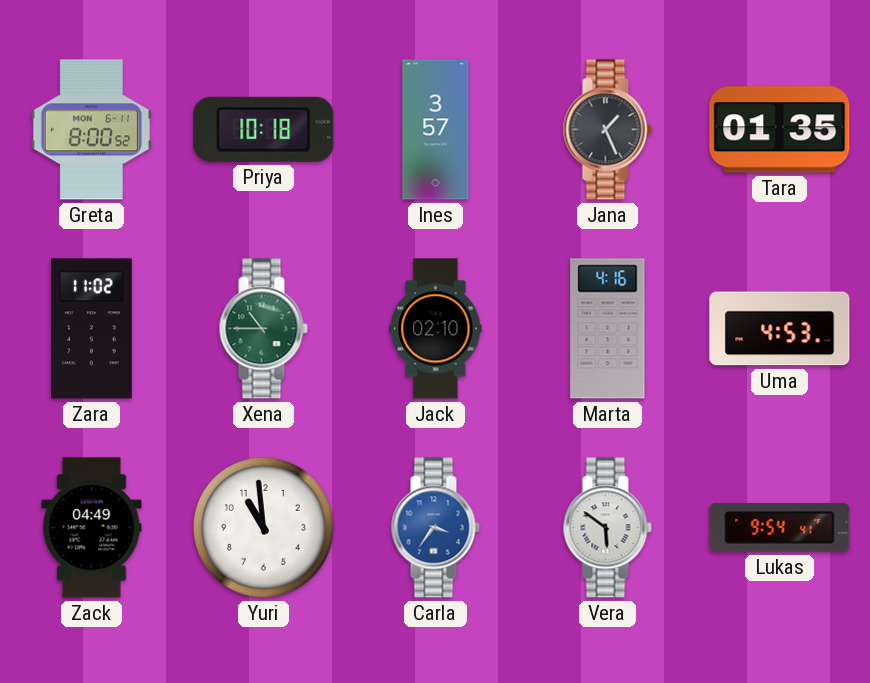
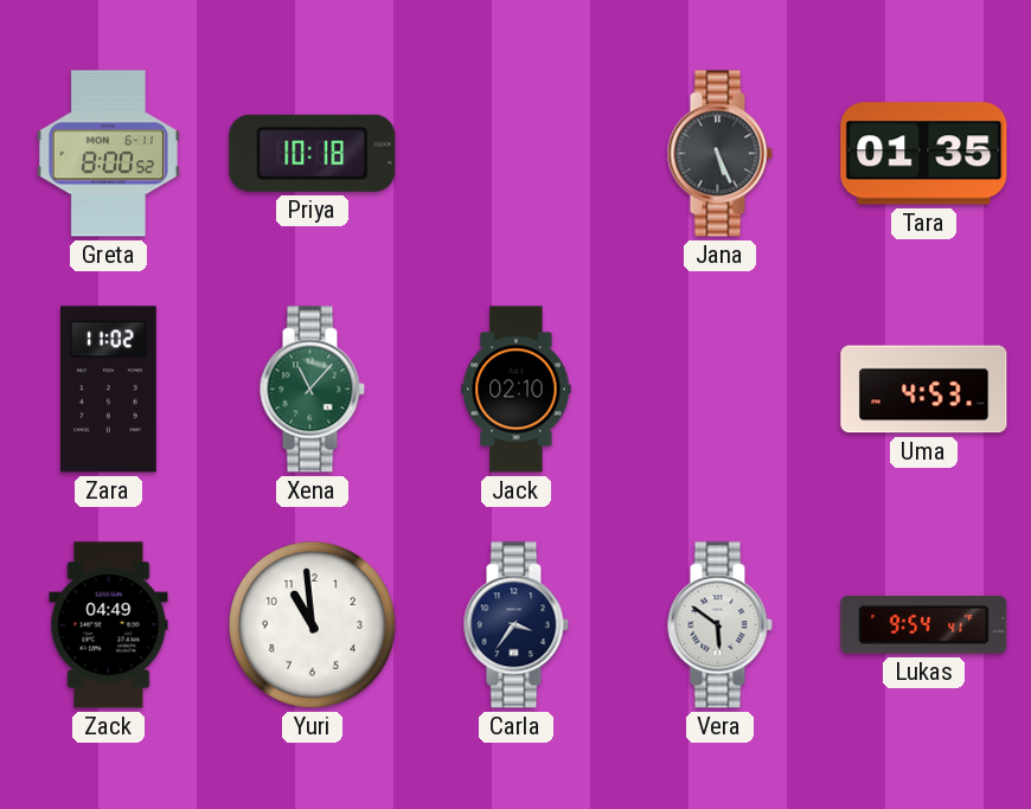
Ines: 3:57 -> none
Jana: 1:26 -> 5:26
Xena: 10:45 -> 11:07
Marta: 4:16 -> none
Carla dial: blue -> navy
